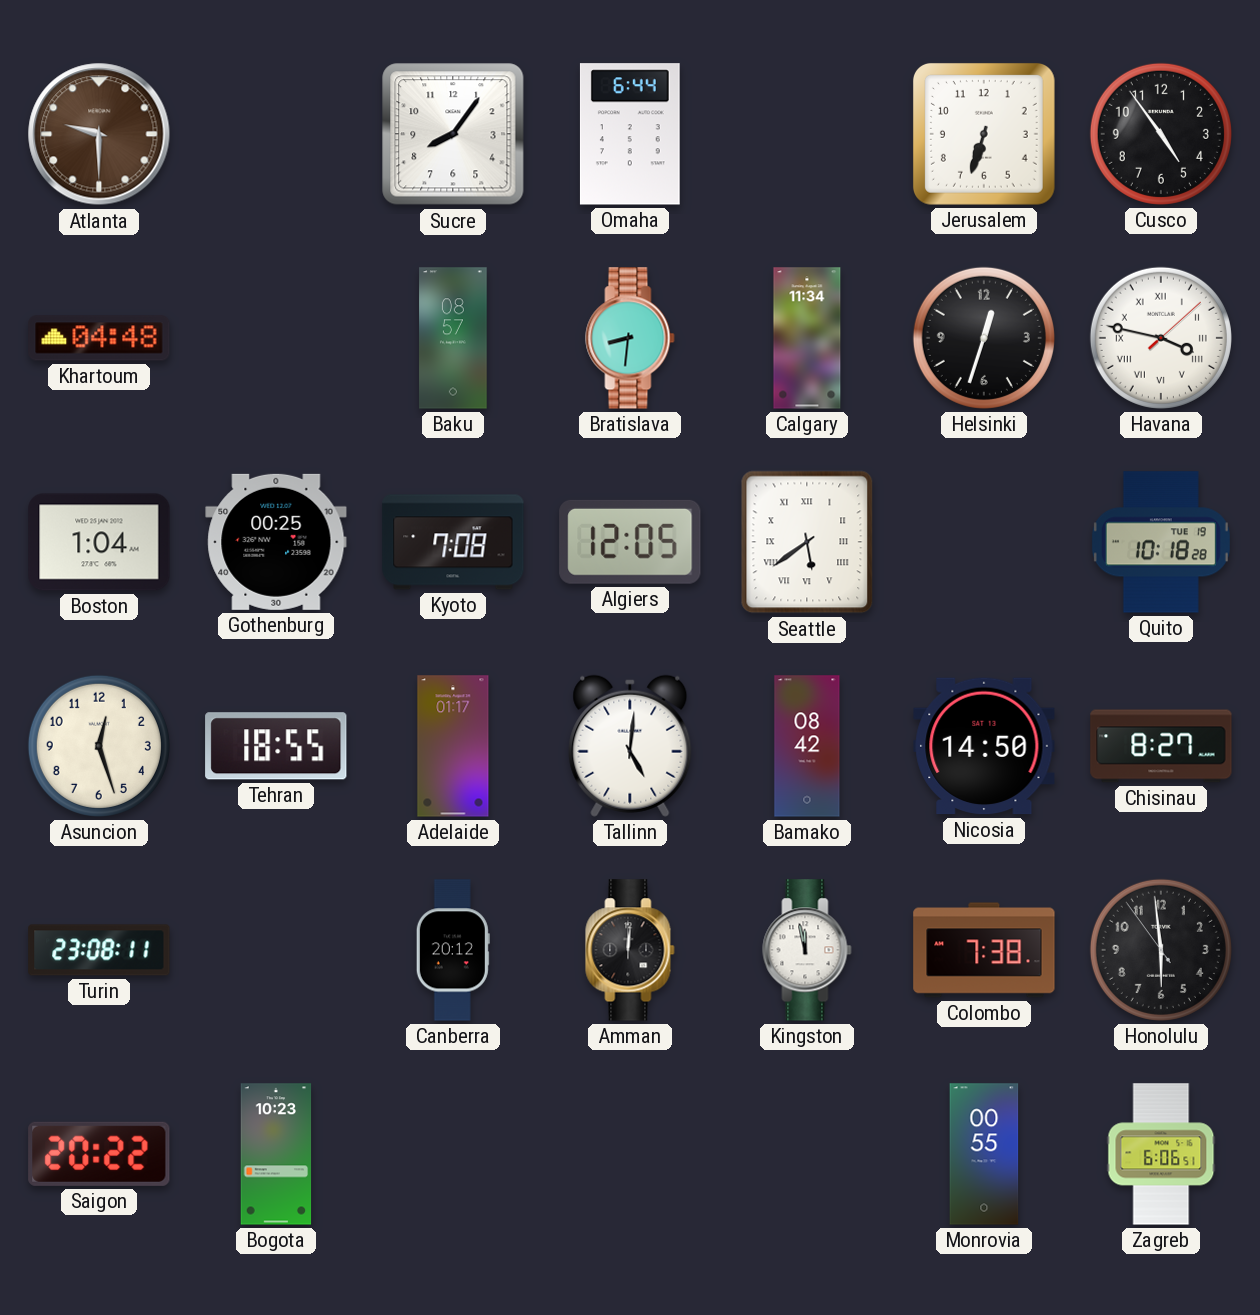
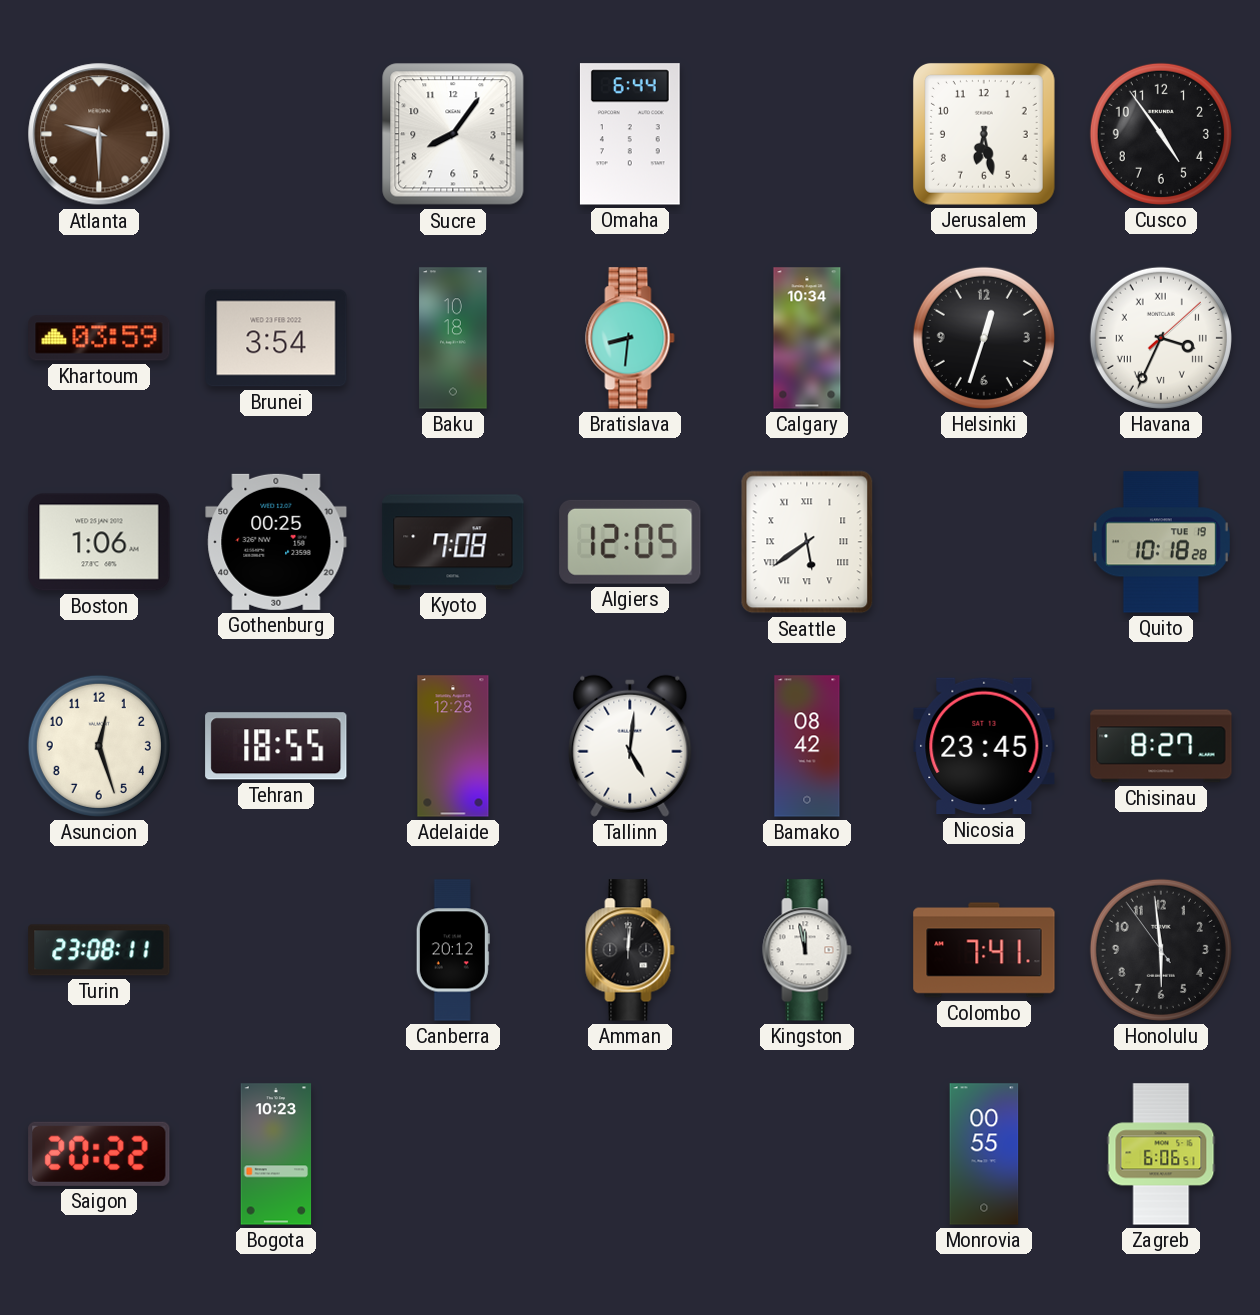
Jerusalem: 6:33 -> 6:28
Khartoum: 04:48 -> 03:59
Brunei: none -> 3:54
Baku: 08:57 -> 10:18
Calgary: 11:34 -> 10:34
Havana: 3:47 -> 3:34
Boston: 1:04 -> 1:06
Adelaide: 01:17 -> 12:28
Nicosia: 14:50 -> 23:45
Colombo: 7:38 -> 7:41
